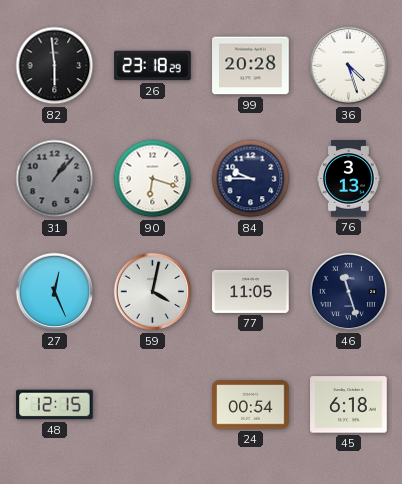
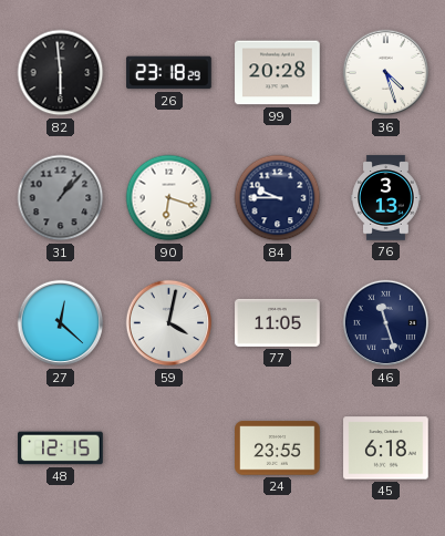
27: 12:26 -> 12:22
24: 00:54 -> 23:55
